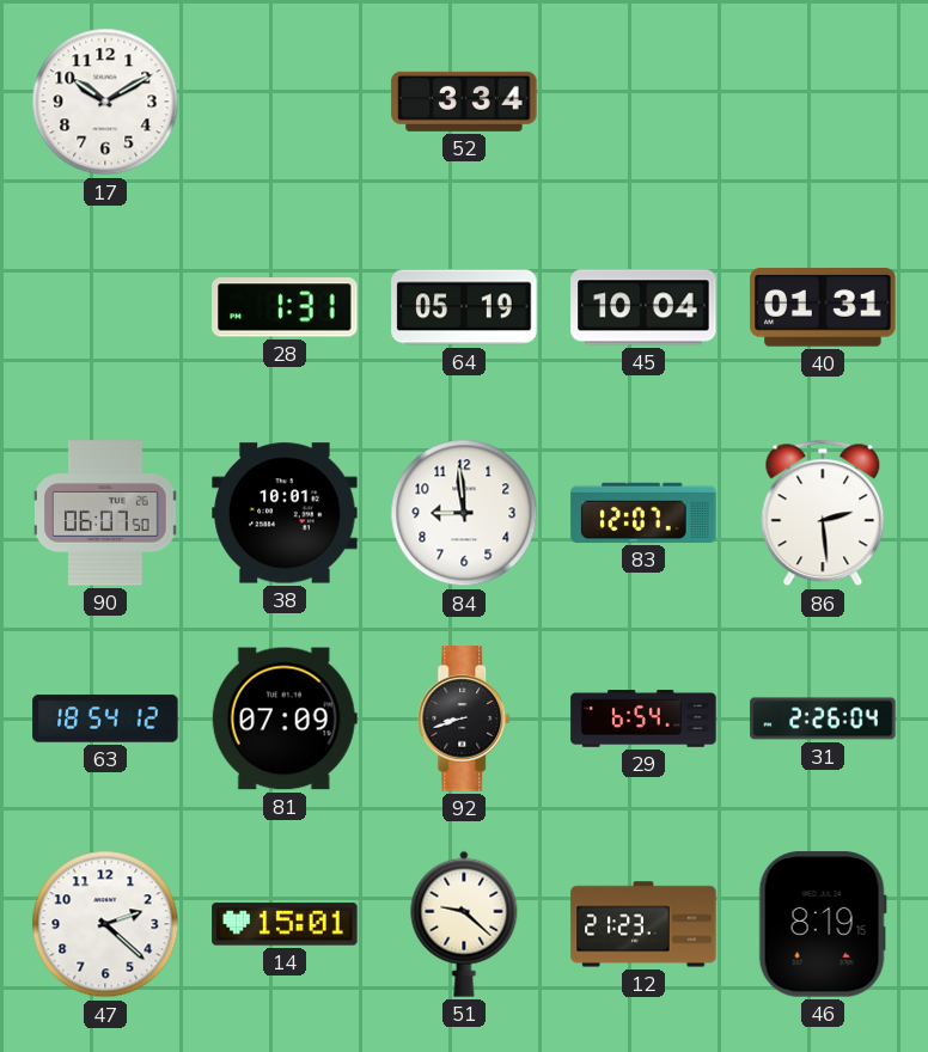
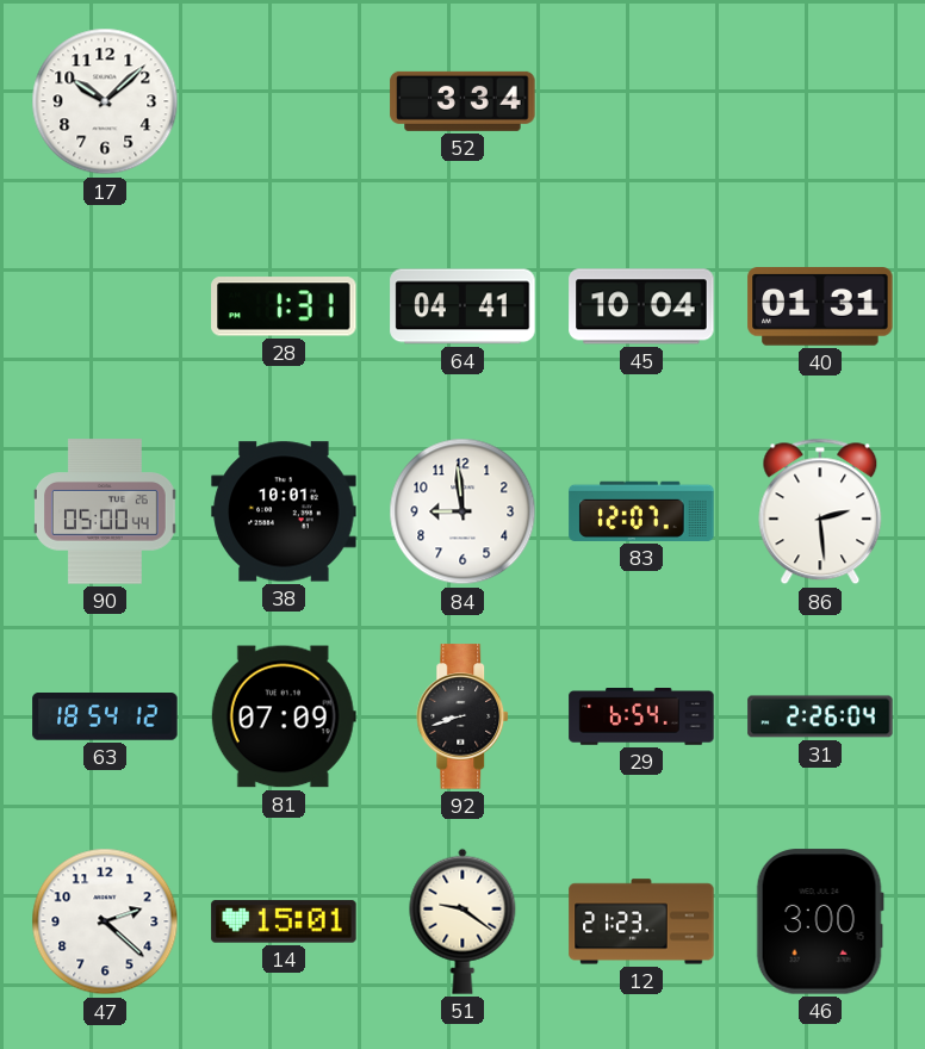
17: 10:10 -> 10:08
64: 05:19 -> 04:41
90: 06:07 -> 05:00
51: 9:22 -> 9:21
46: 8:19 -> 3:00
